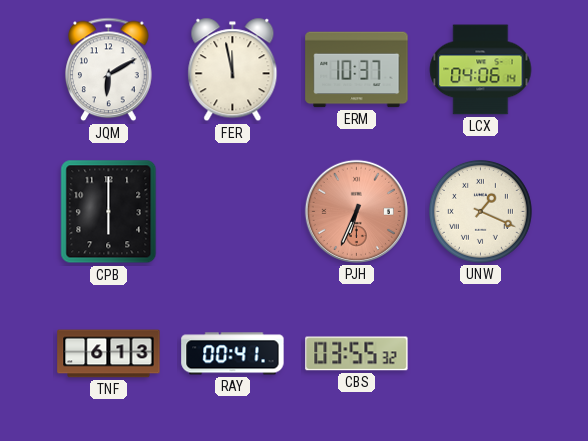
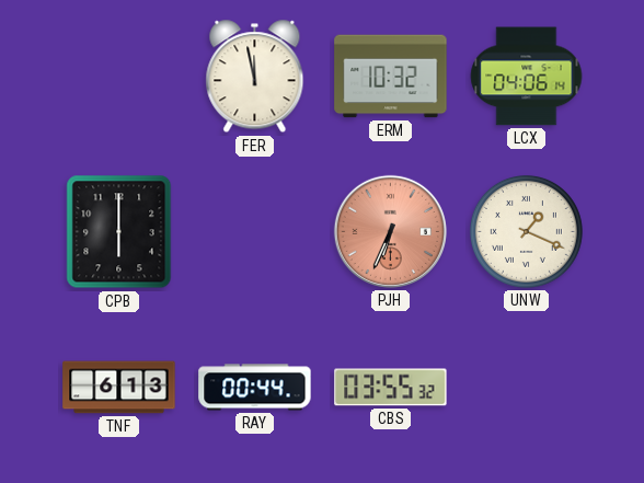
JQM: 6:10 -> none
ERM: 10:37 -> 10:32
RAY: 00:41 -> 00:44
